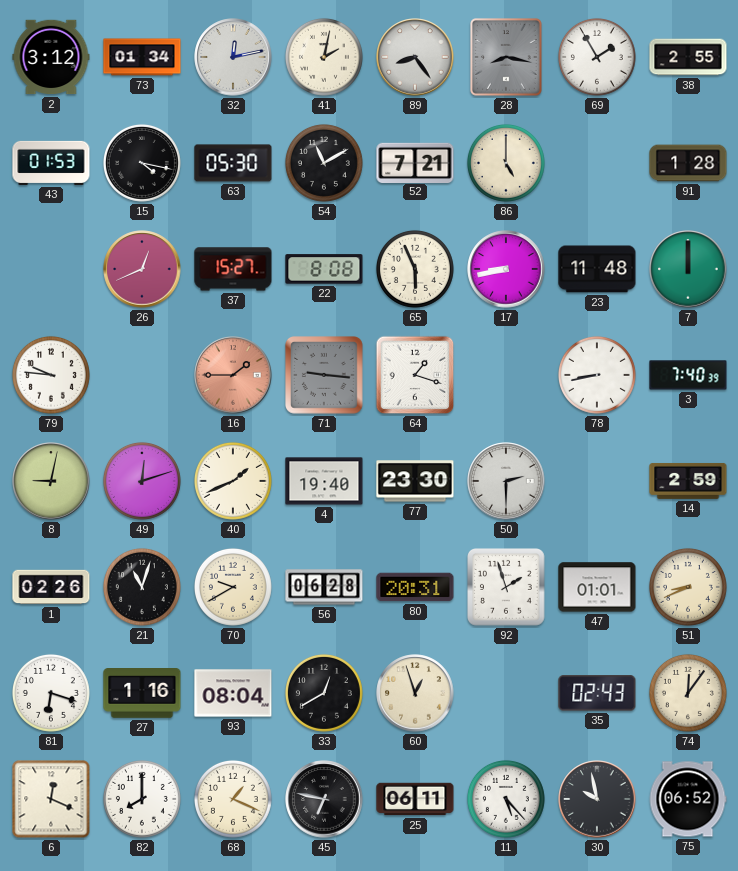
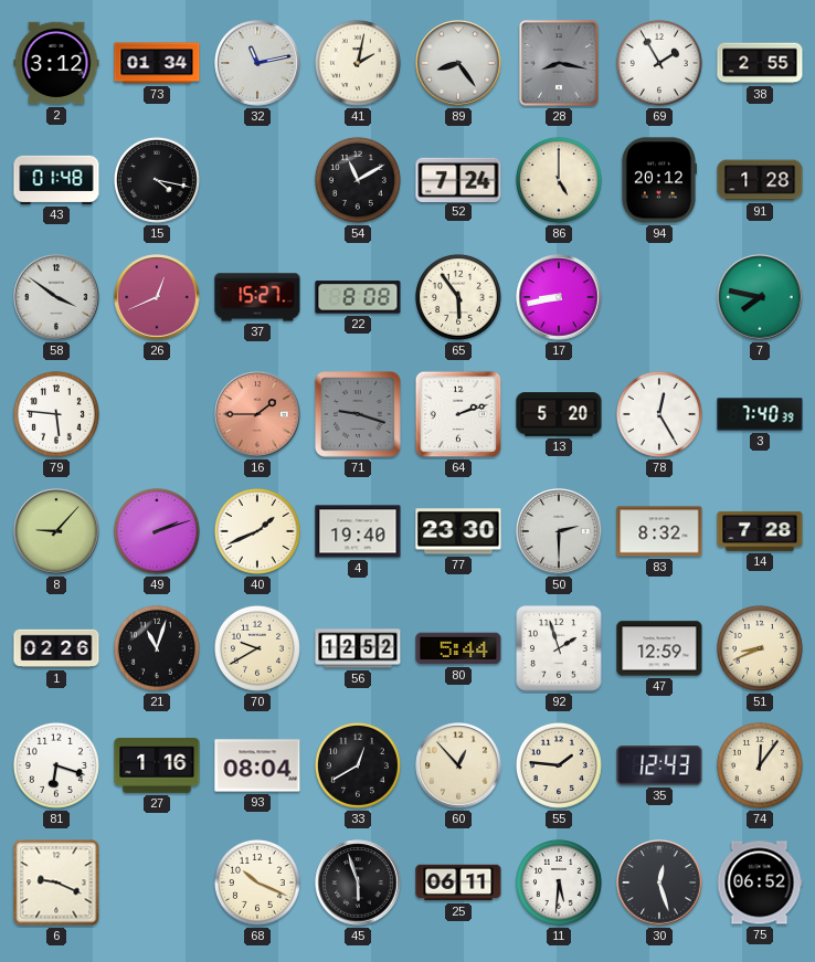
32: 12:13 -> 11:13
43: 01:53 -> 01:48
63: 05:30 -> none
52: 7:21 -> 7:24
94: none -> 20:12
58: none -> 3:51
65: 5:56 -> 5:54
23: 11:48 -> none
7: 12:00 -> 7:47
79: 9:46 -> 5:46
71: 9:16 -> 9:18
64: 1:18 -> 2:12
13: none -> 5:20
78: 8:43 -> 12:25
8: 9:02 -> 9:07
49: 12:12 -> 2:12
83: none -> 8:32
14: 2:59 -> 7:28
56: 06:28 -> 12:52
80: 20:31 -> 5:44
47: 01:01 -> 12:59
60: 12:57 -> 12:53
55: none -> 1:46
35: 02:43 -> 12:43
6: 12:19 -> 9:19
82: 8:00 -> none
68: 1:19 -> 10:19
45: 6:47 -> 5:57
11: 5:23 -> 5:31
30: 9:58 -> 12:27
